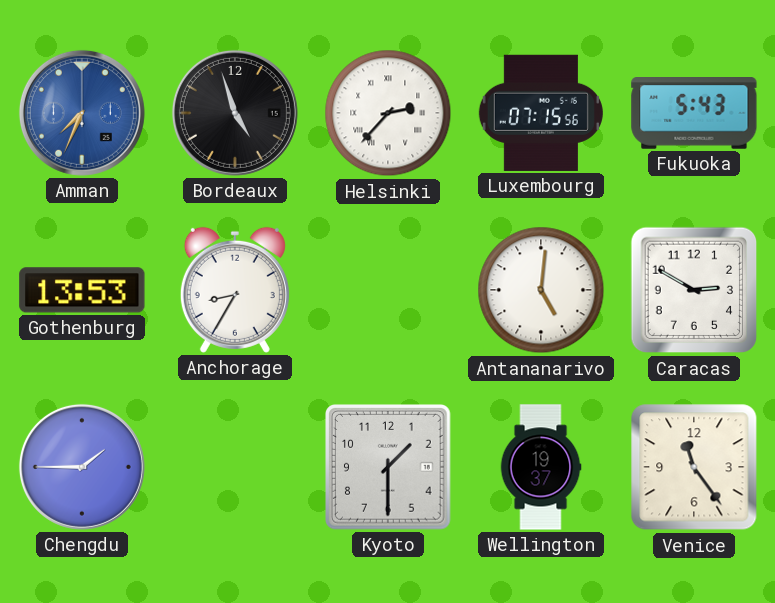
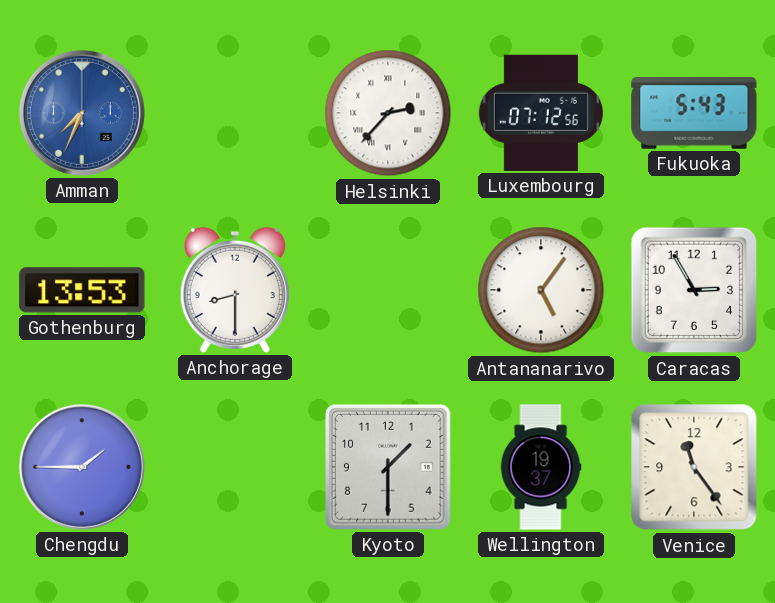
Bordeaux: 4:57 -> none
Luxembourg: 07:15 -> 07:12
Anchorage: 8:35 -> 8:30
Antananarivo: 5:01 -> 5:06
Caracas: 2:50 -> 2:55
